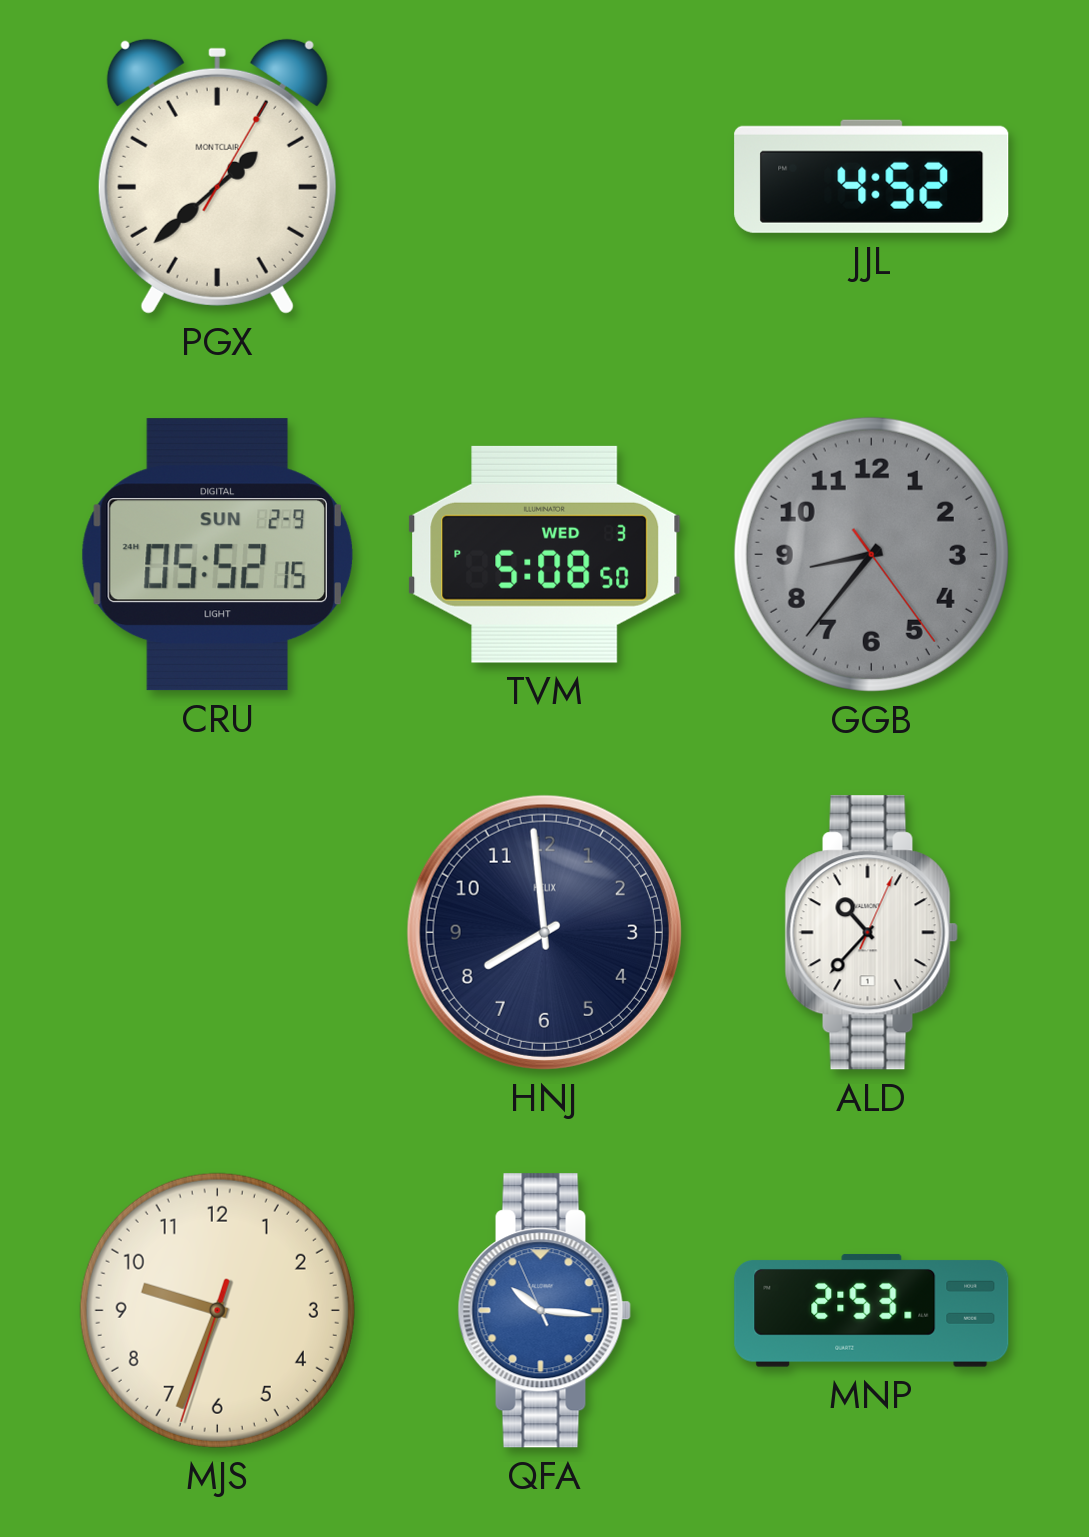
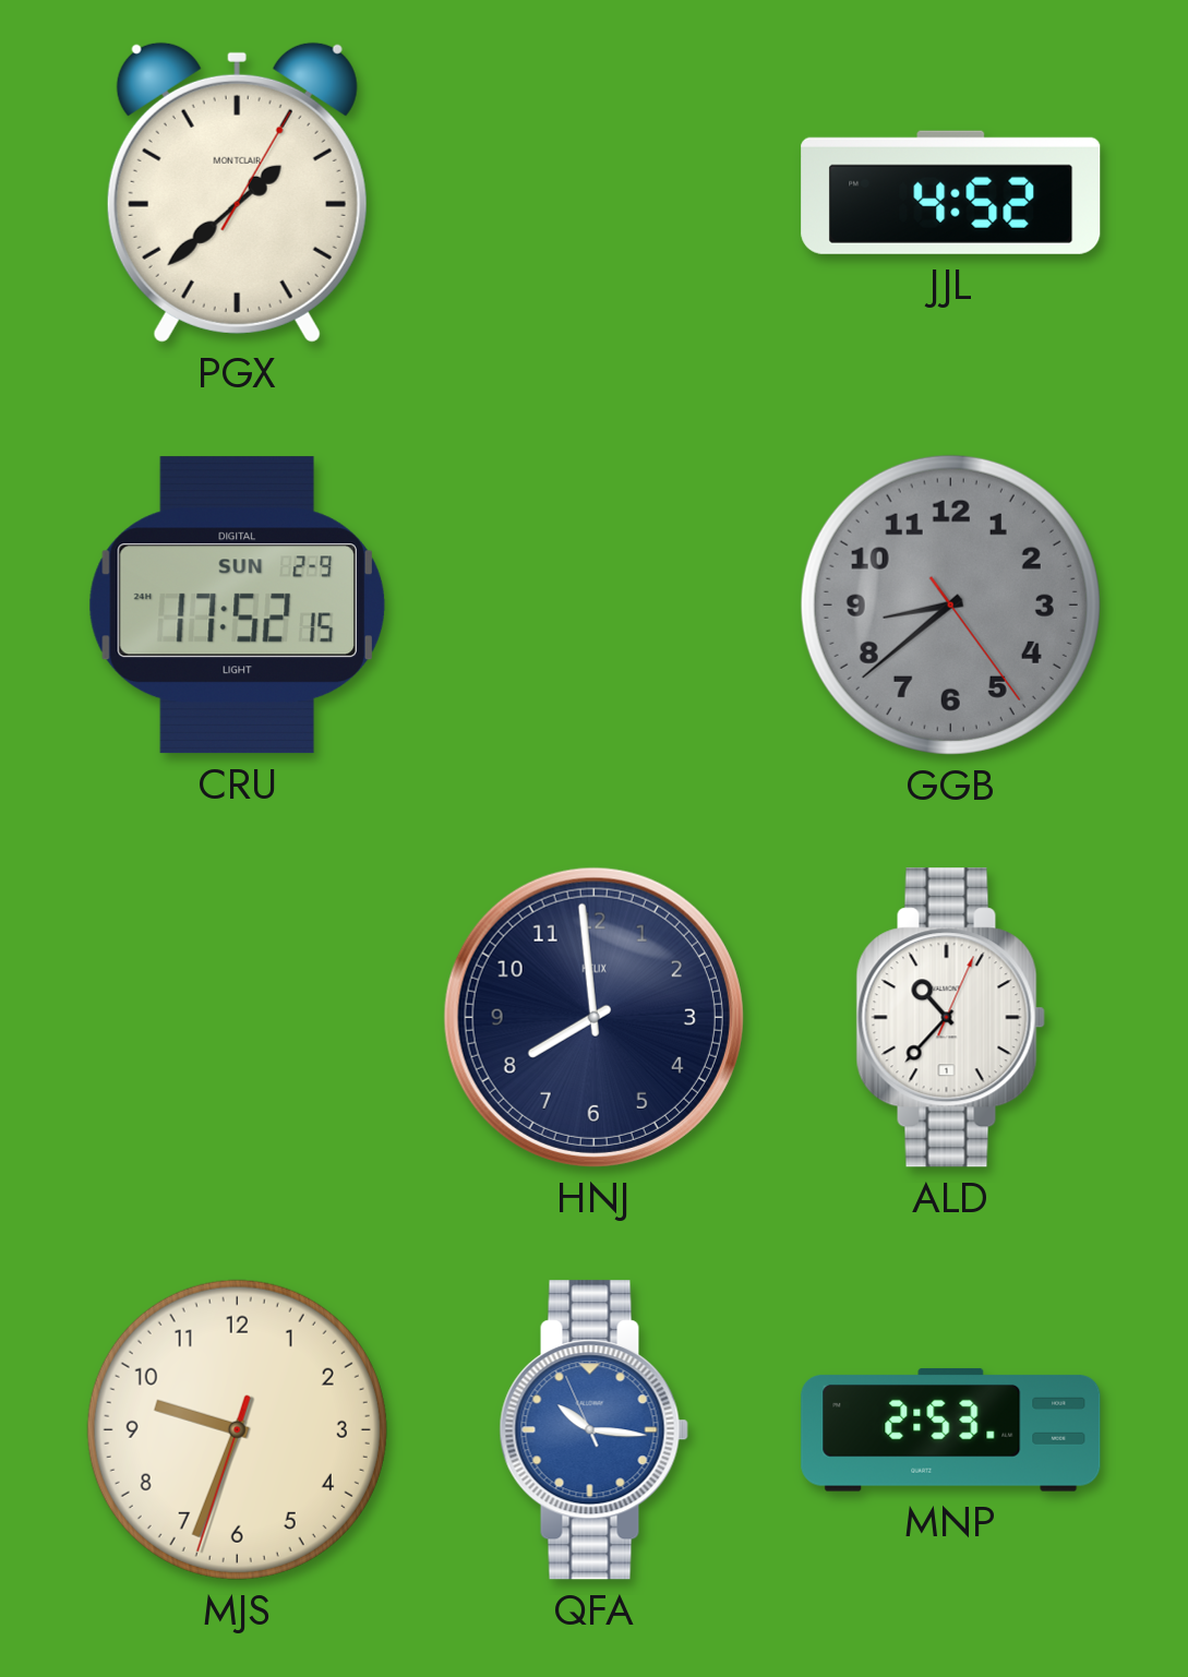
CRU: 05:52 -> 17:52
TVM: 5:08 -> none
GGB: 8:36 -> 8:38
